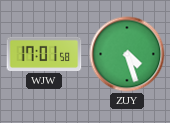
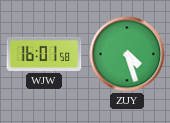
WJW: 17:01 -> 16:01
